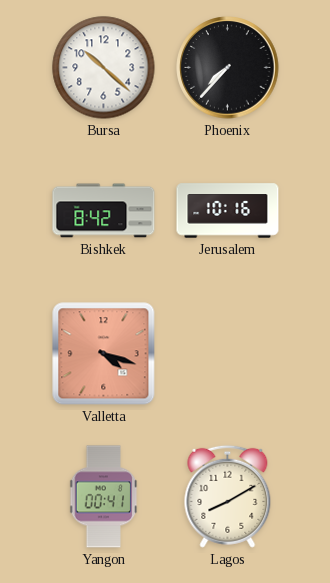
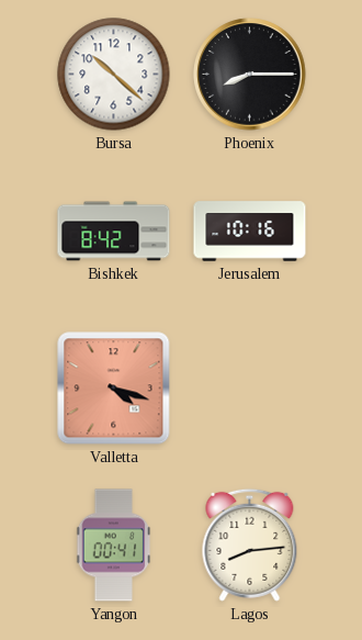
Phoenix: 7:37 -> 8:15
Lagos: 8:10 -> 8:14
